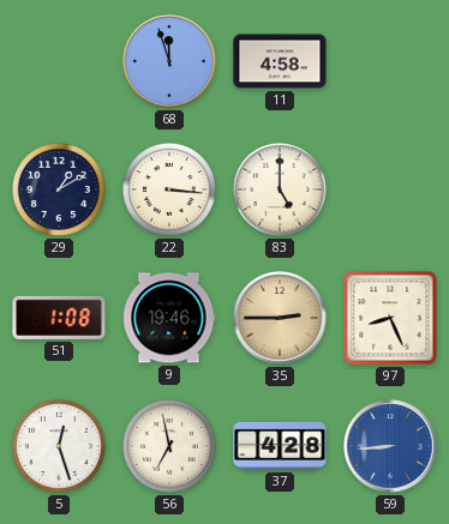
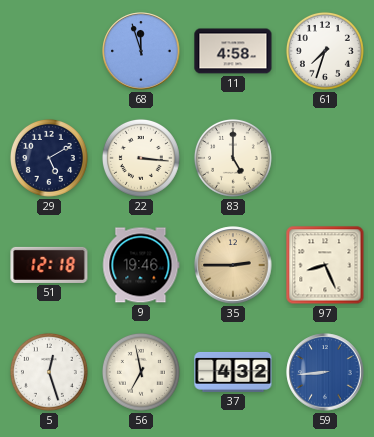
61: none -> 7:33
29: 1:10 -> 5:10
51: 1:08 -> 12:18
37: 4:28 -> 4:32
